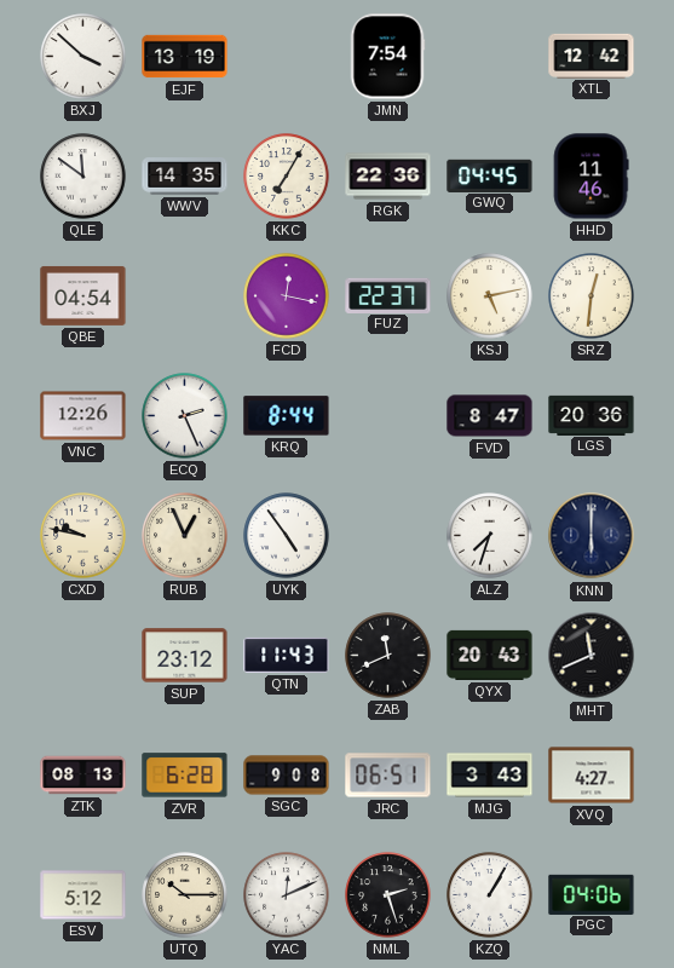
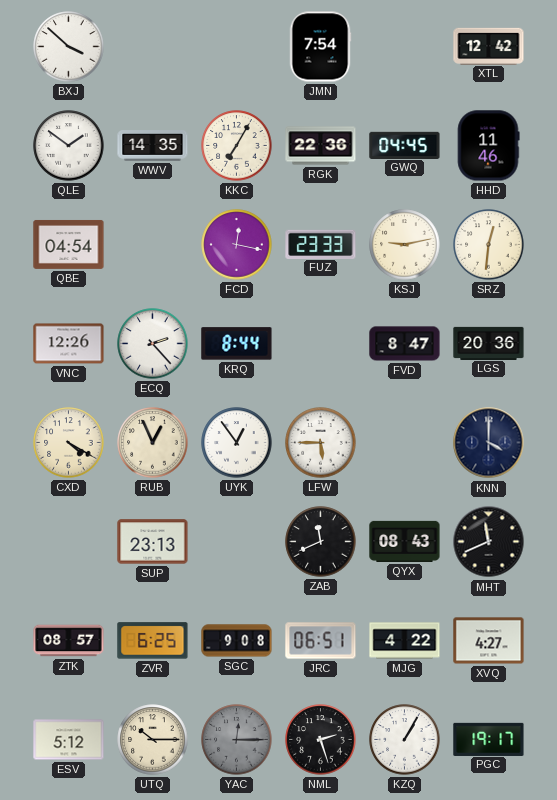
EJF: 13:19 -> none
QLE: 11:51 -> 1:51
FUZ: 22:37 -> 23:33
KSJ: 5:13 -> 9:13
ECQ: 2:26 -> 2:23
CXD: 9:47 -> 4:20
UYK: 4:54 -> 12:54
LFW: none -> 5:45
ALZ: 7:33 -> none
KNN: 6:00 -> 4:00
SUP: 23:12 -> 23:13
QTN: 11:43 -> none
QYX: 20:43 -> 08:43
ZTK: 08:13 -> 08:57
ZVR: 6:28 -> 6:25
MJG: 3:43 -> 4:22
YAC: 12:11 -> 12:15
YAC dial: white -> grey
PGC: 04:06 -> 19:17
